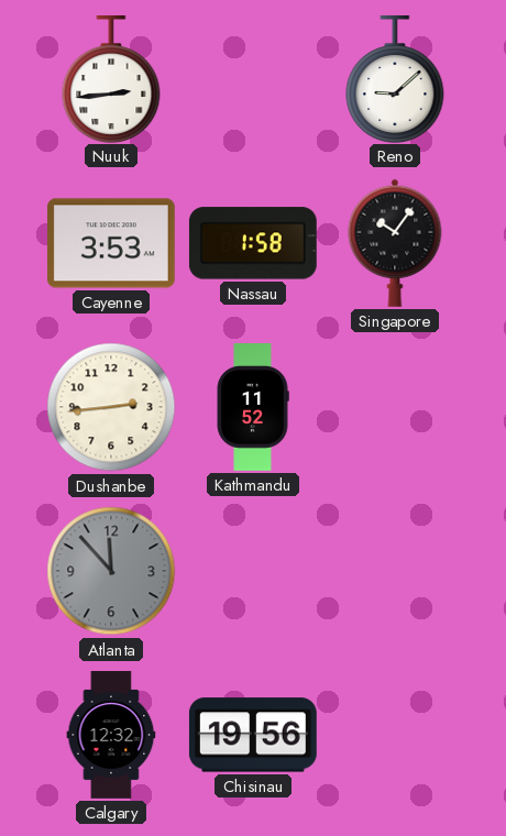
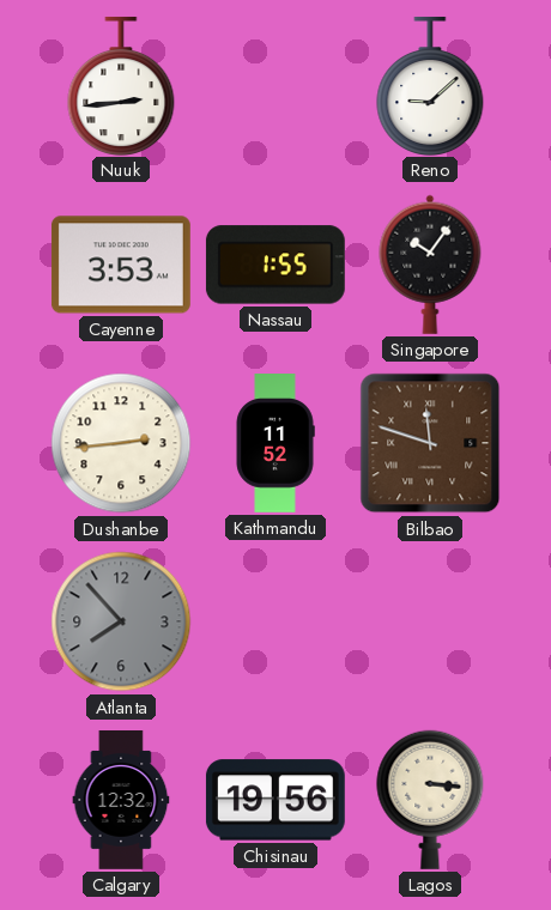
Nassau: 1:58 -> 1:55
Bilbao: none -> 11:48
Atlanta: 11:53 -> 7:53
Lagos: none -> 3:16
